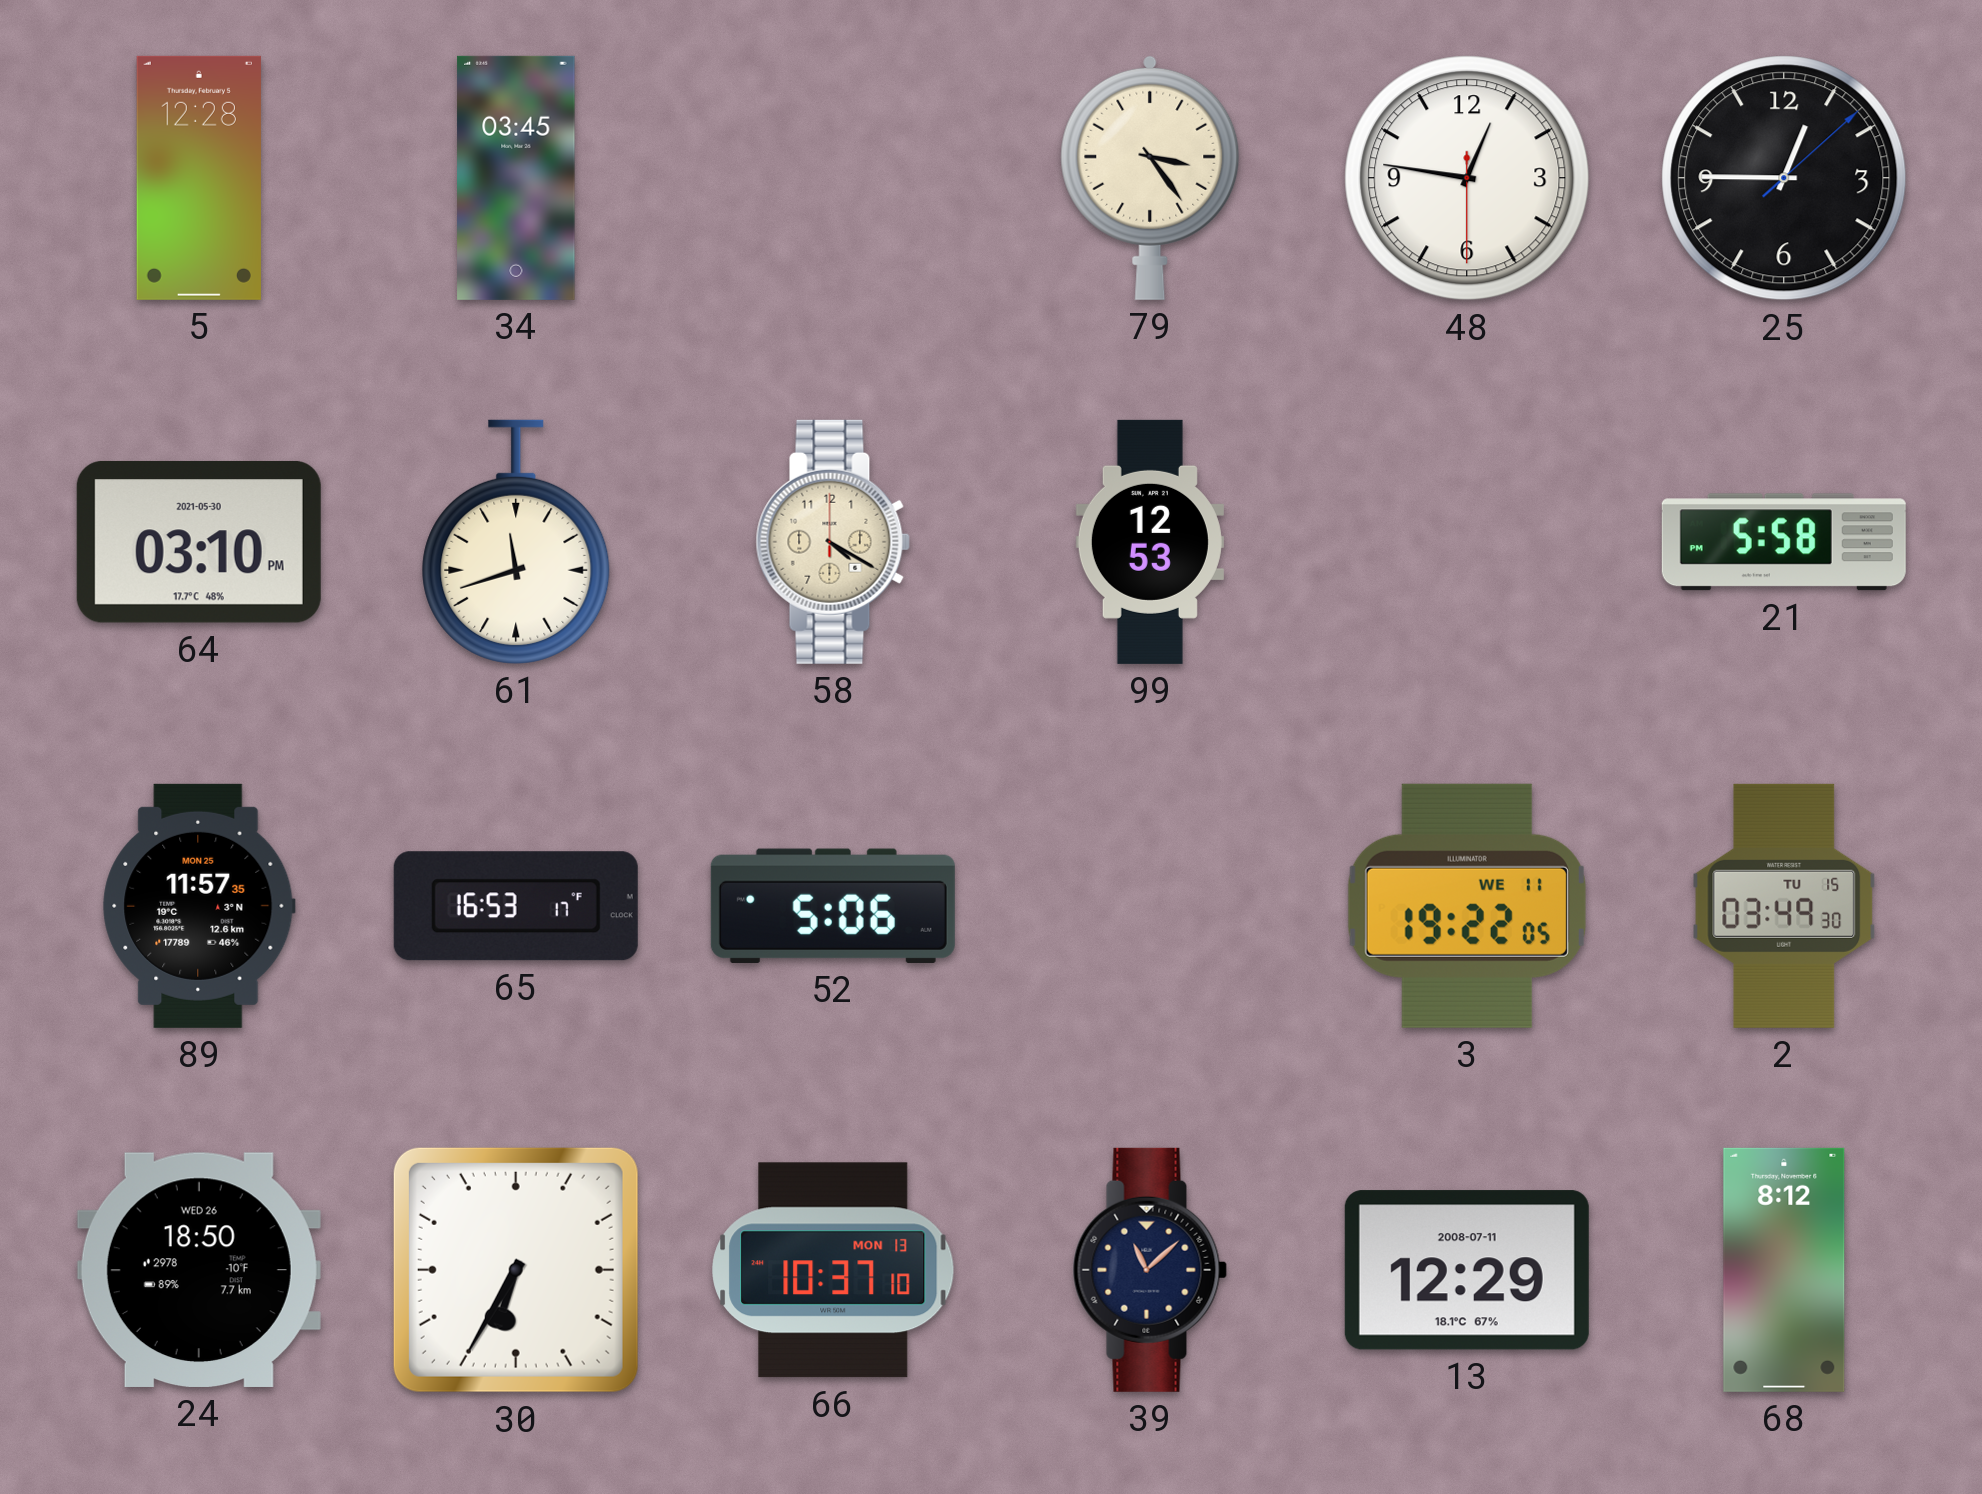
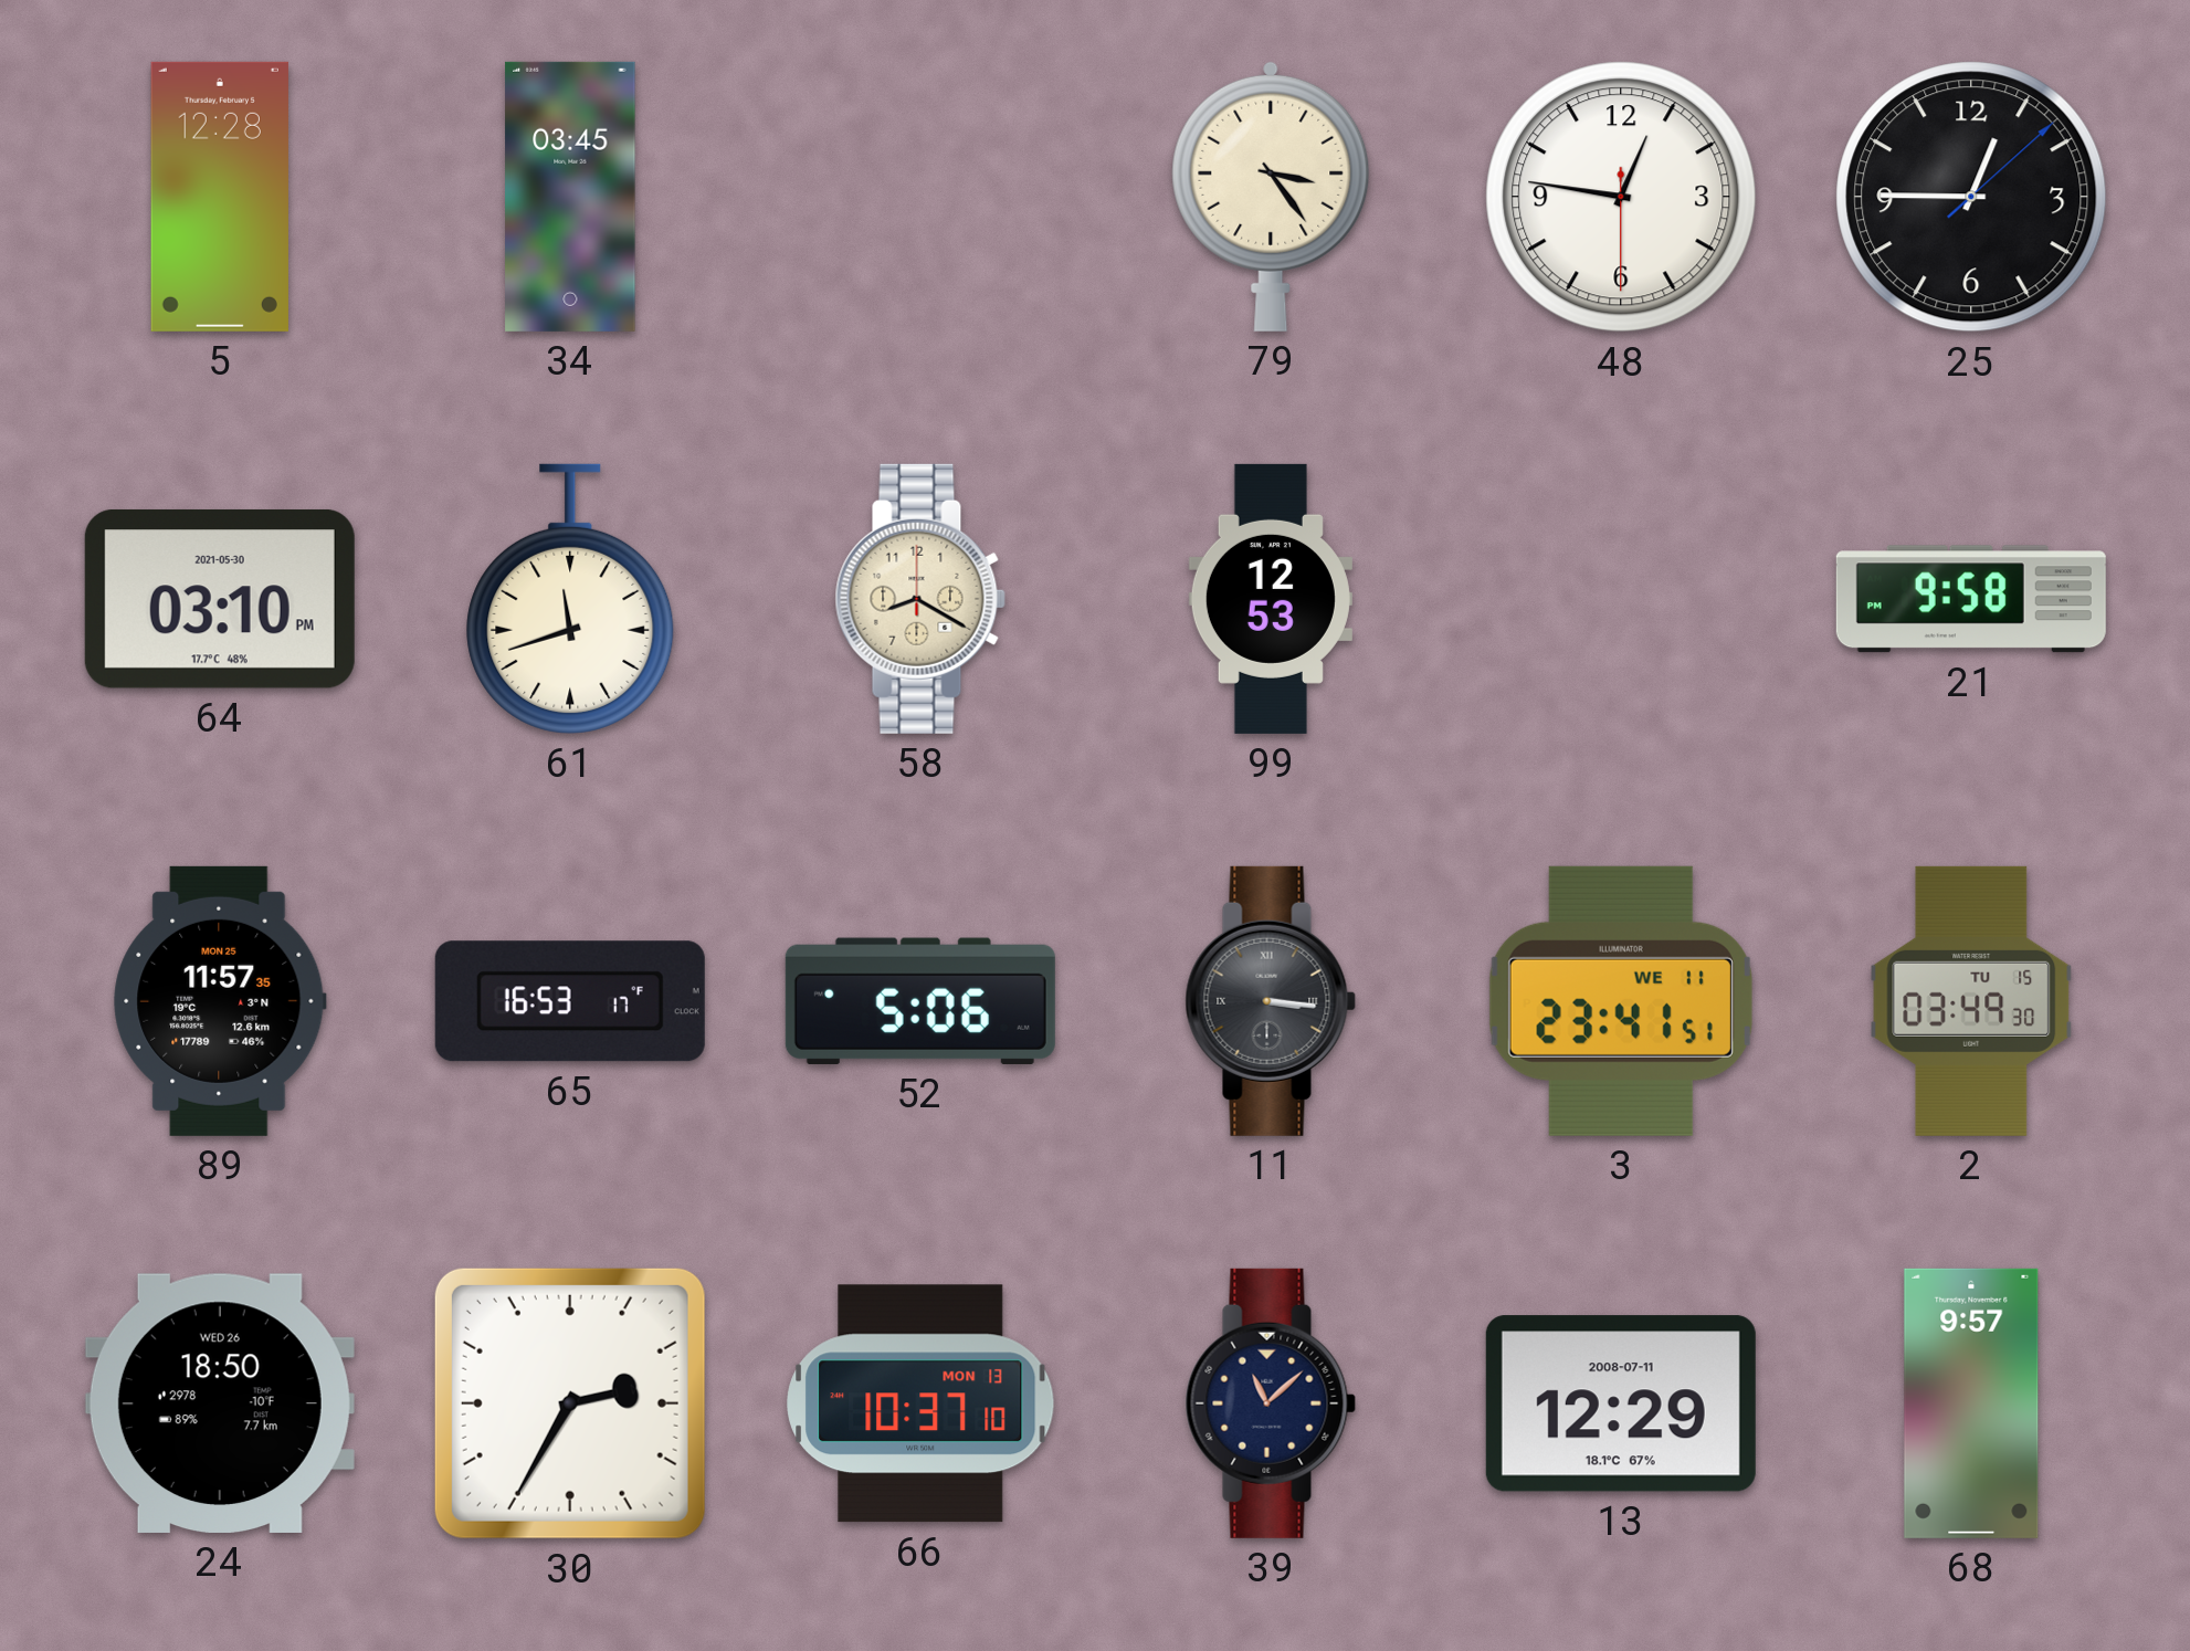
58: 4:20 -> 8:20
21: 5:58 -> 9:58
11: none -> 3:16
3: 19:22 -> 23:41
30: 6:35 -> 2:35
68: 8:12 -> 9:57
